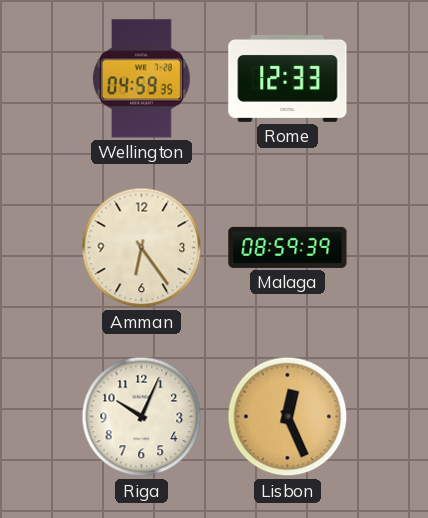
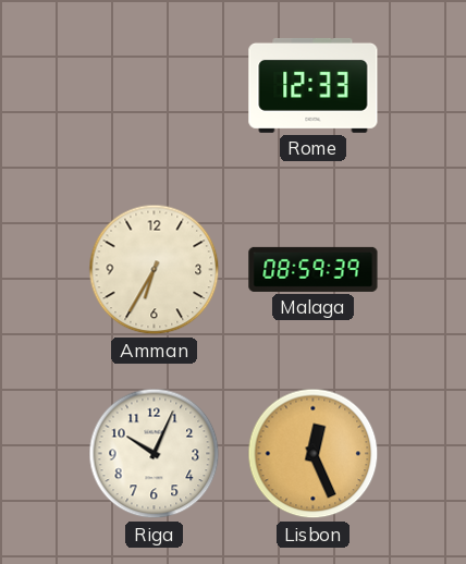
Wellington: 04:59 -> none
Amman: 6:24 -> 6:35
